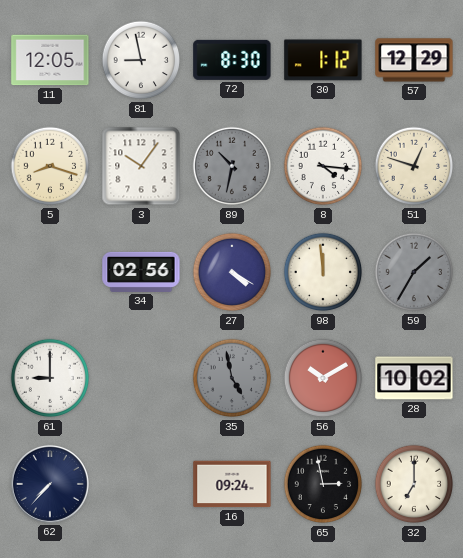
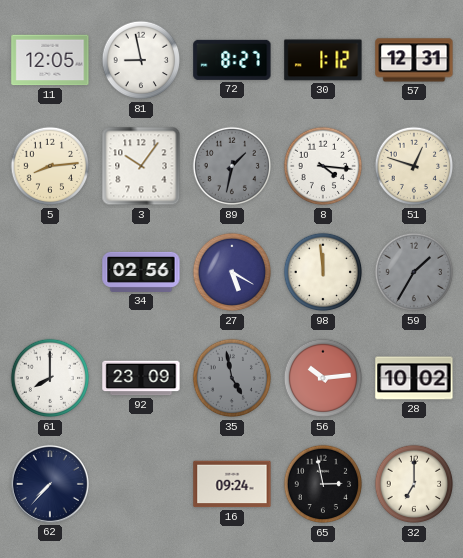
72: 8:30 -> 8:27
57: 12:29 -> 12:31
5: 8:18 -> 8:14
89: 10:32 -> 1:32
27: 4:20 -> 5:20
61: 9:00 -> 8:00
92: none -> 23:09
56: 10:10 -> 10:14
